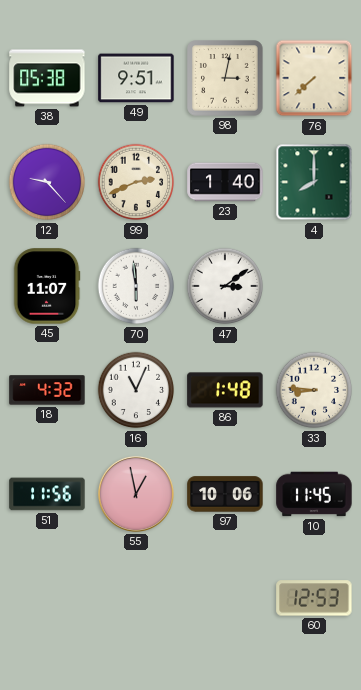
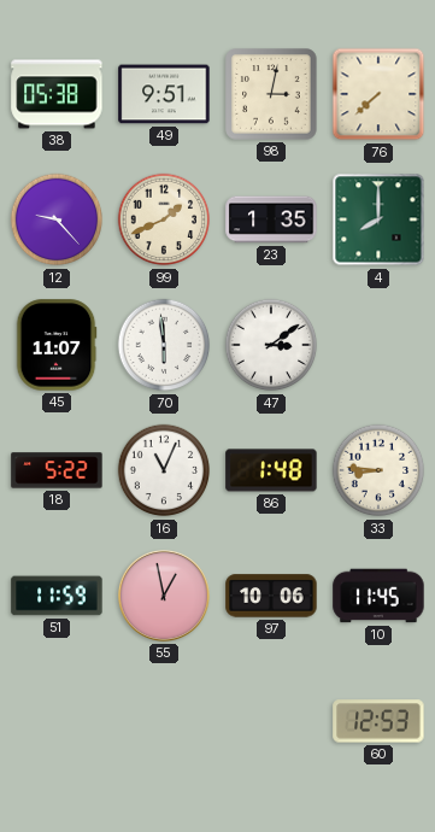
99: 2:41 -> 1:41
23: 1:40 -> 1:35
18: 4:32 -> 5:22
51: 11:56 -> 11:59
